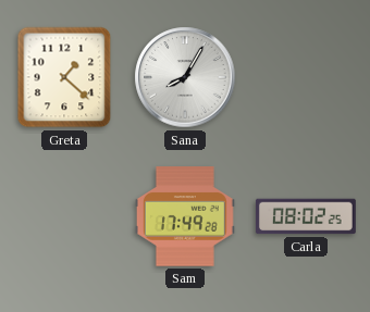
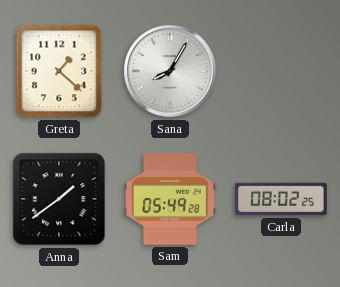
Anna: none -> 1:39
Sam: 17:49 -> 05:49
